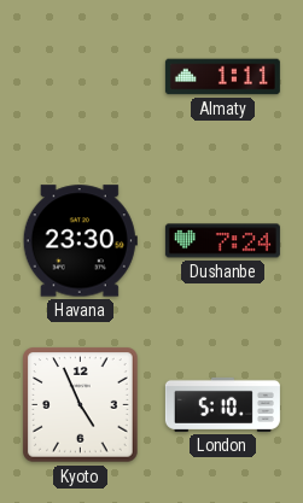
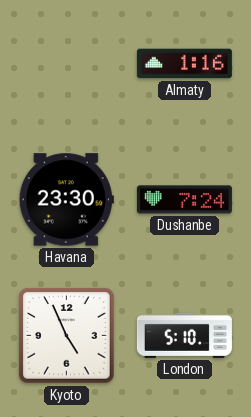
Almaty: 1:11 -> 1:16
